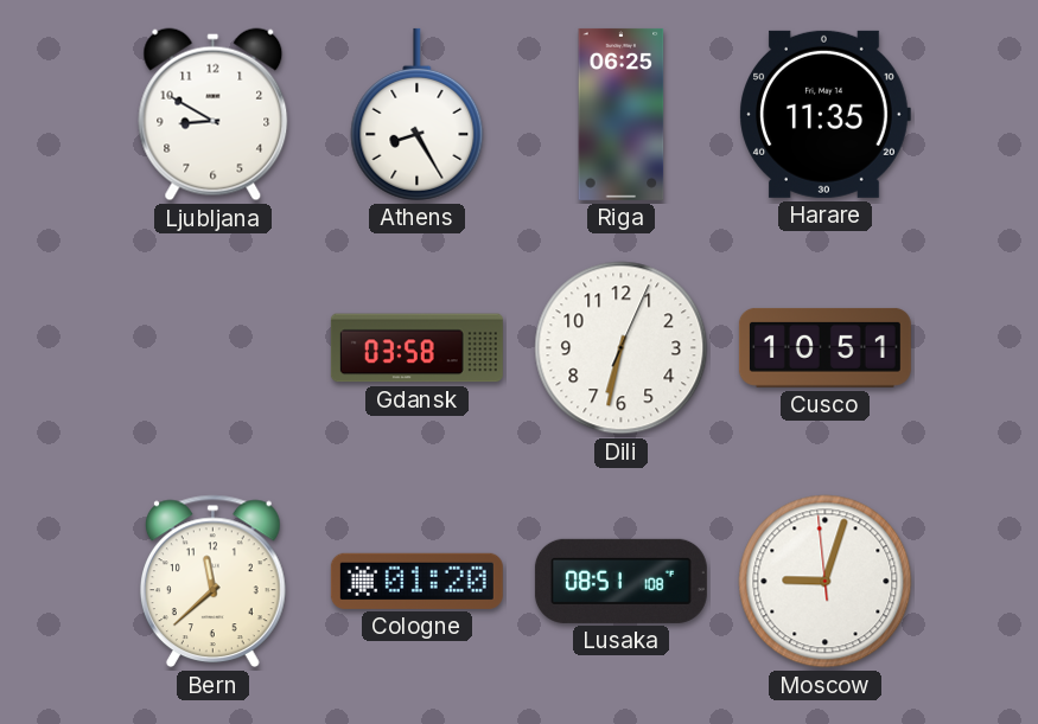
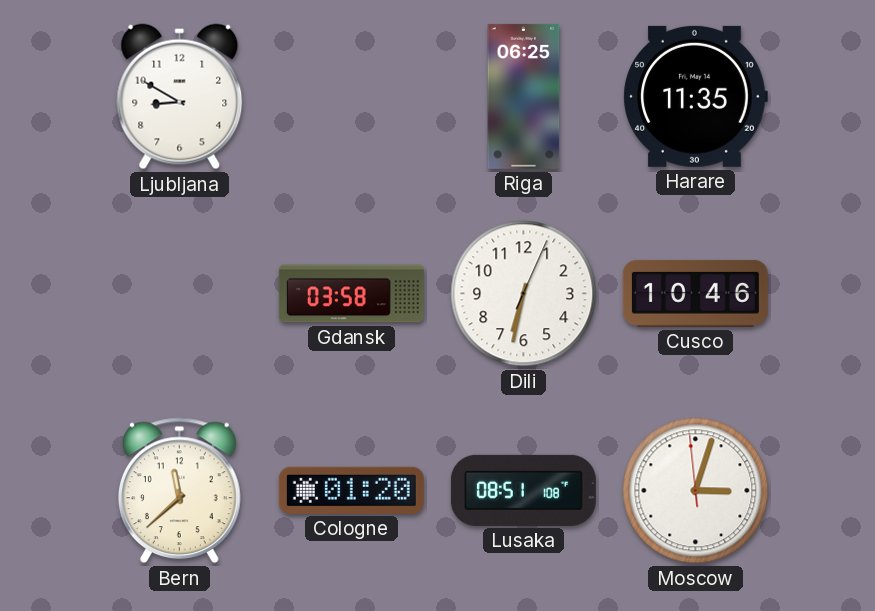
Athens: 8:25 -> none
Cusco: 10:51 -> 10:46
Moscow: 9:02 -> 3:02
